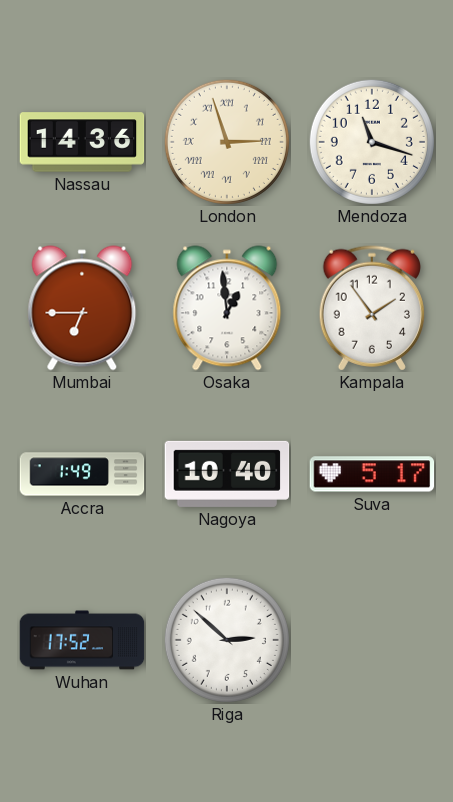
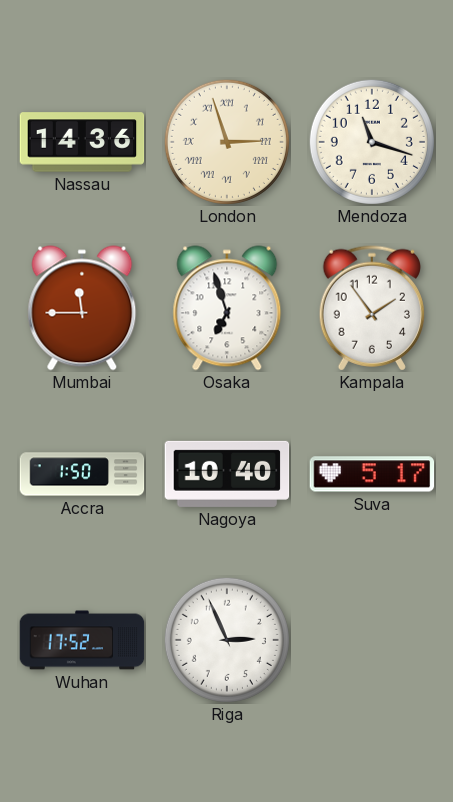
Mumbai: 6:45 -> 11:45
Osaka: 12:59 -> 6:57
Accra: 1:49 -> 1:50
Riga: 2:52 -> 2:56
